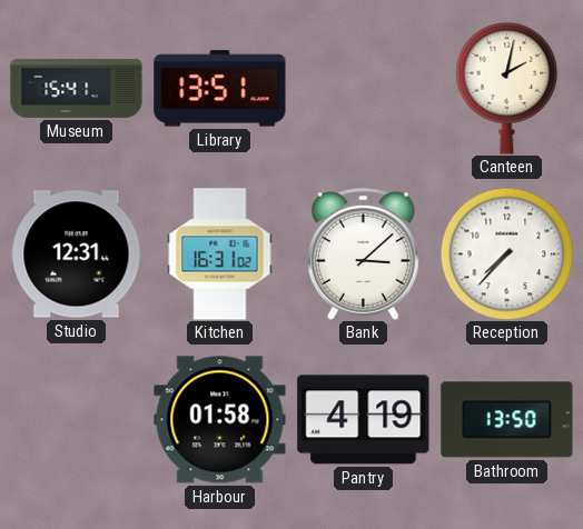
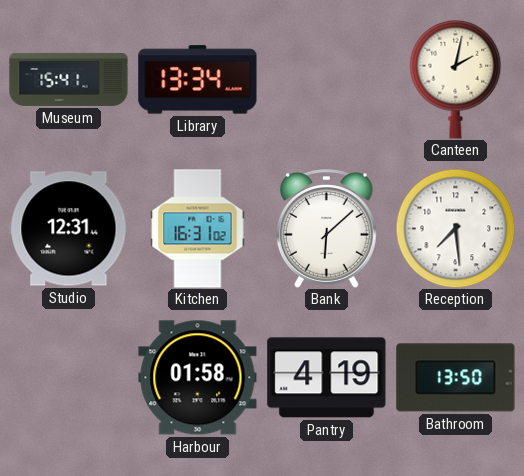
Library: 13:51 -> 13:34
Bank: 3:08 -> 6:08
Reception: 7:37 -> 7:29
